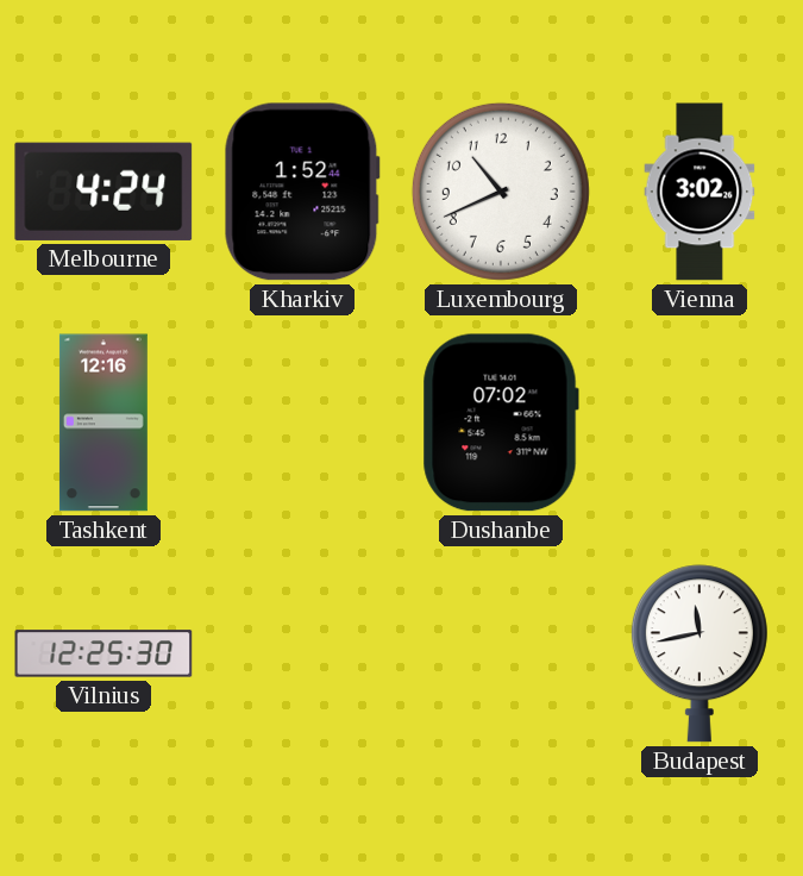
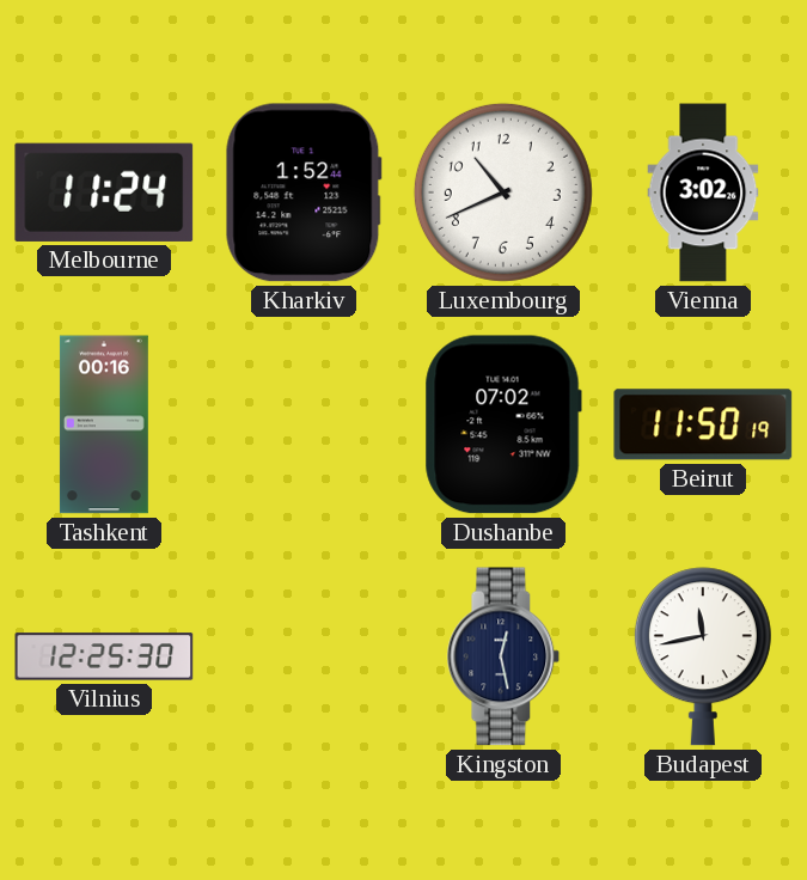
Melbourne: 4:24 -> 11:24
Tashkent: 12:16 -> 00:16
Beirut: none -> 11:50
Kingston: none -> 12:28
